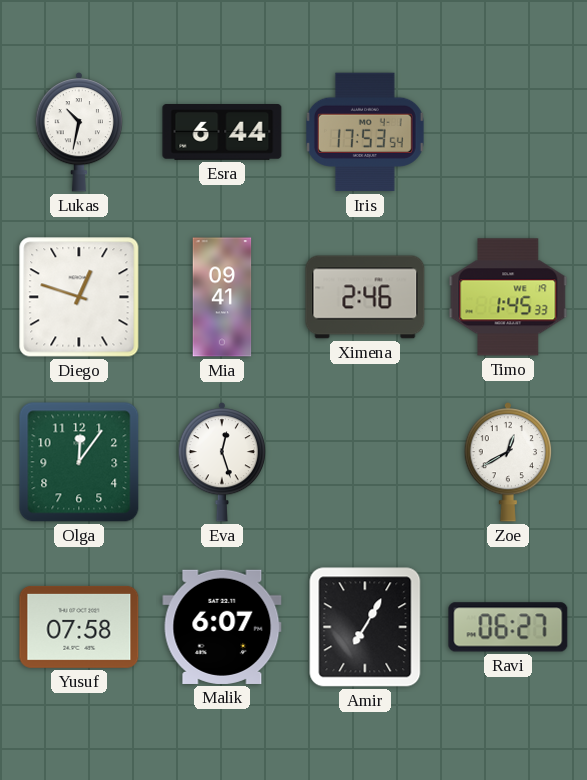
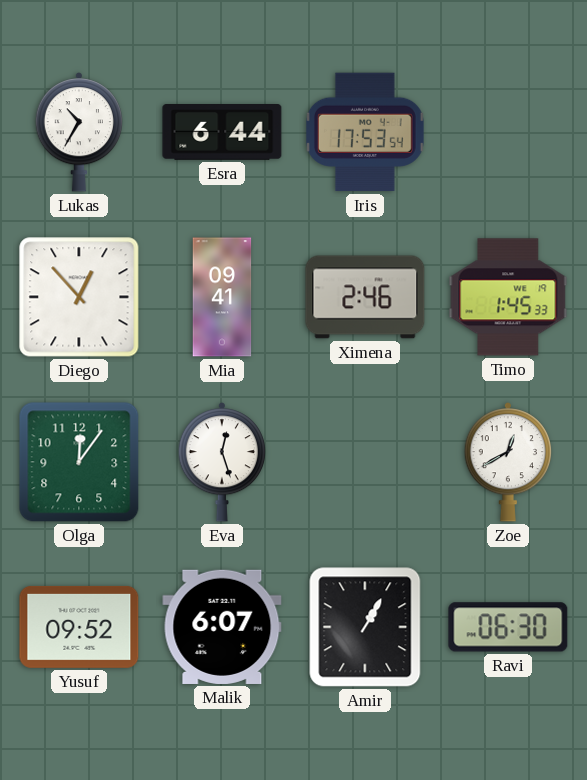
Lukas: 10:32 -> 10:35
Diego: 12:48 -> 12:53
Yusuf: 07:58 -> 09:52
Amir: 7:05 -> 1:05
Ravi: 06:27 -> 06:30
